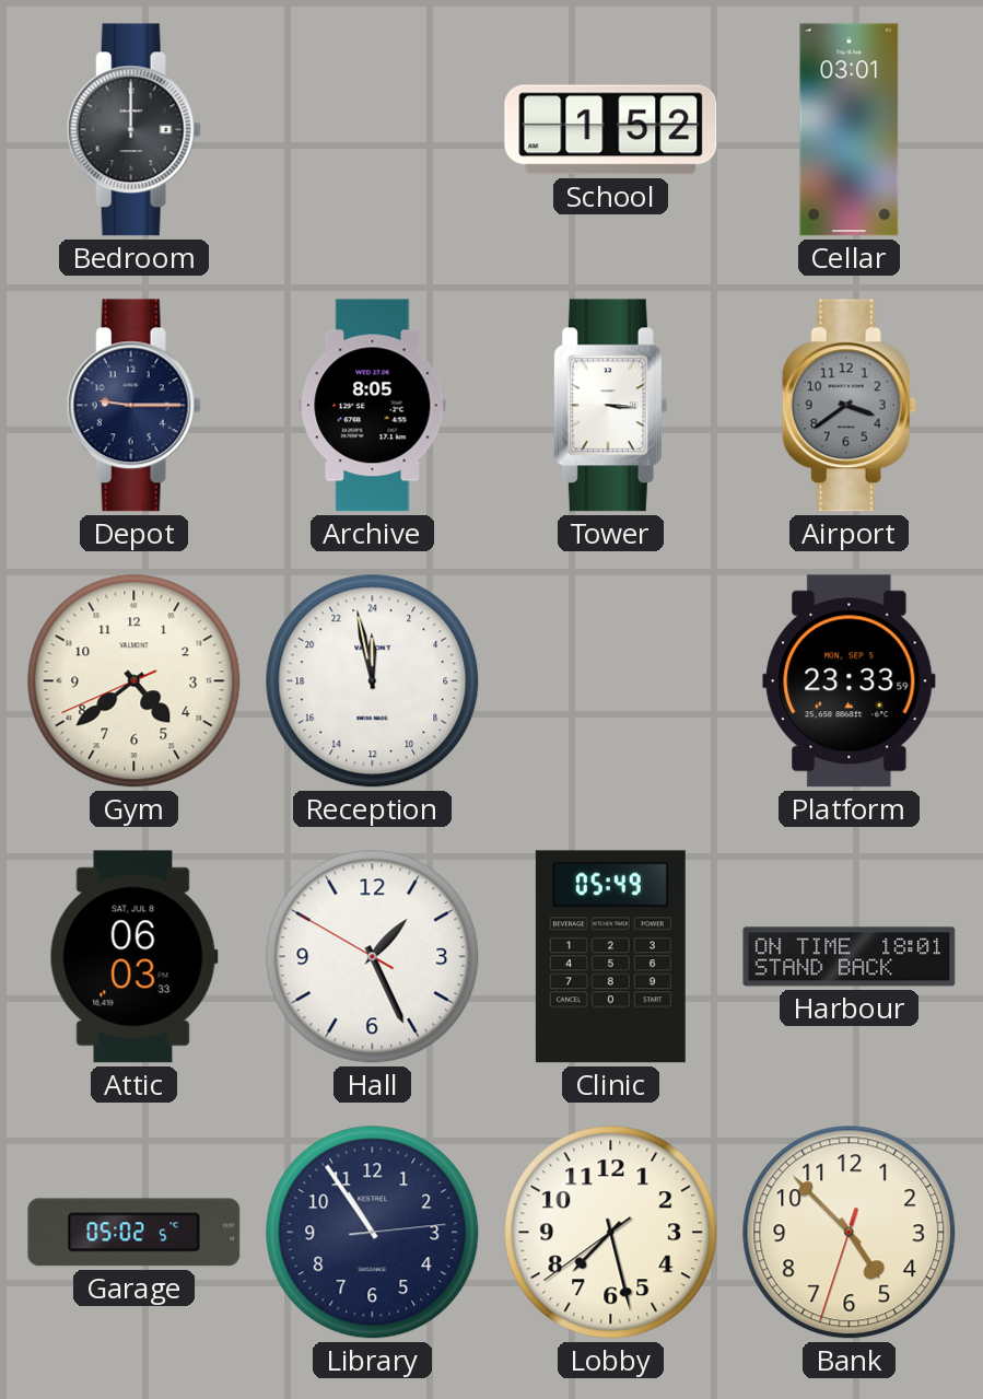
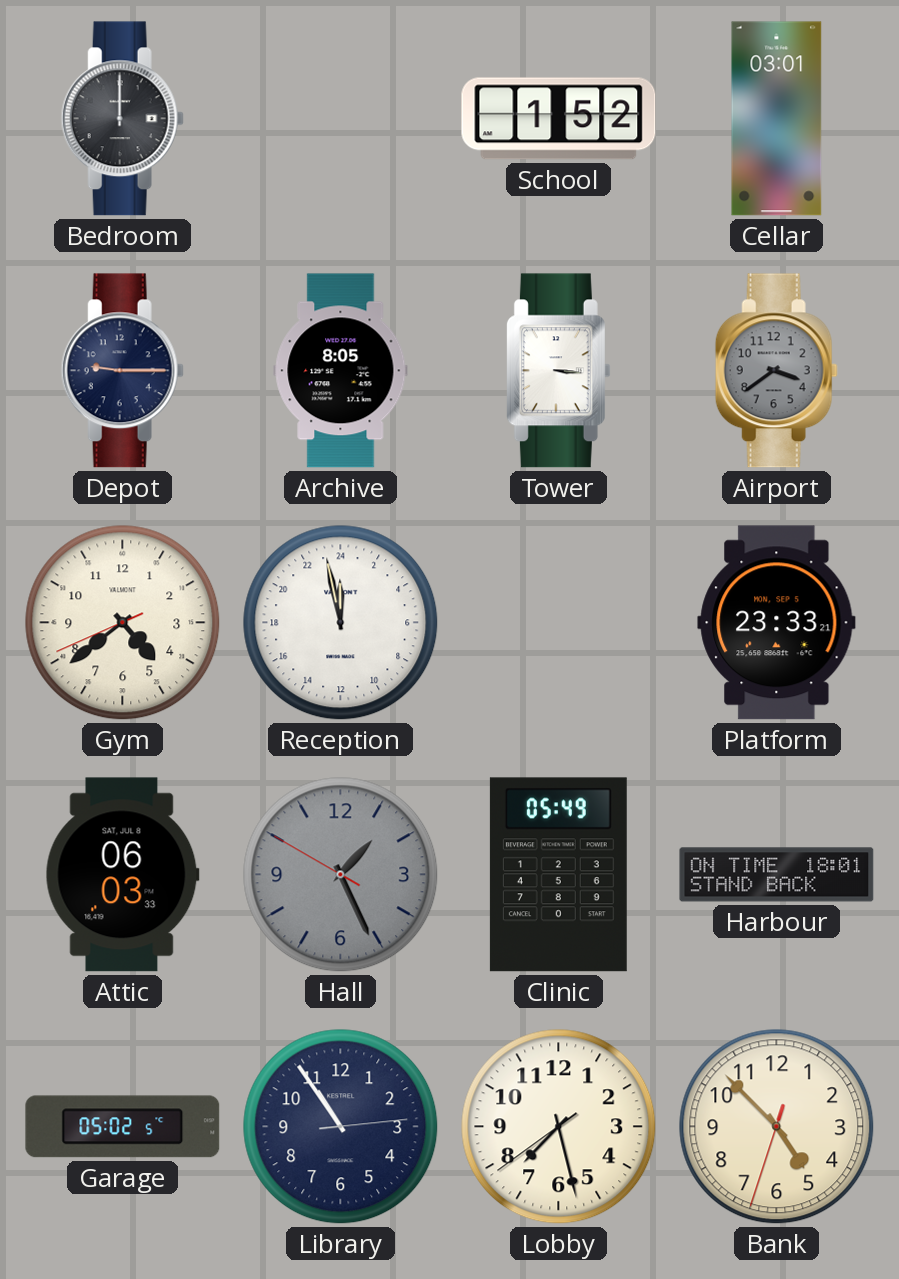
Platform: 23:33:59 -> 23:33:21
Hall dial: white -> grey
